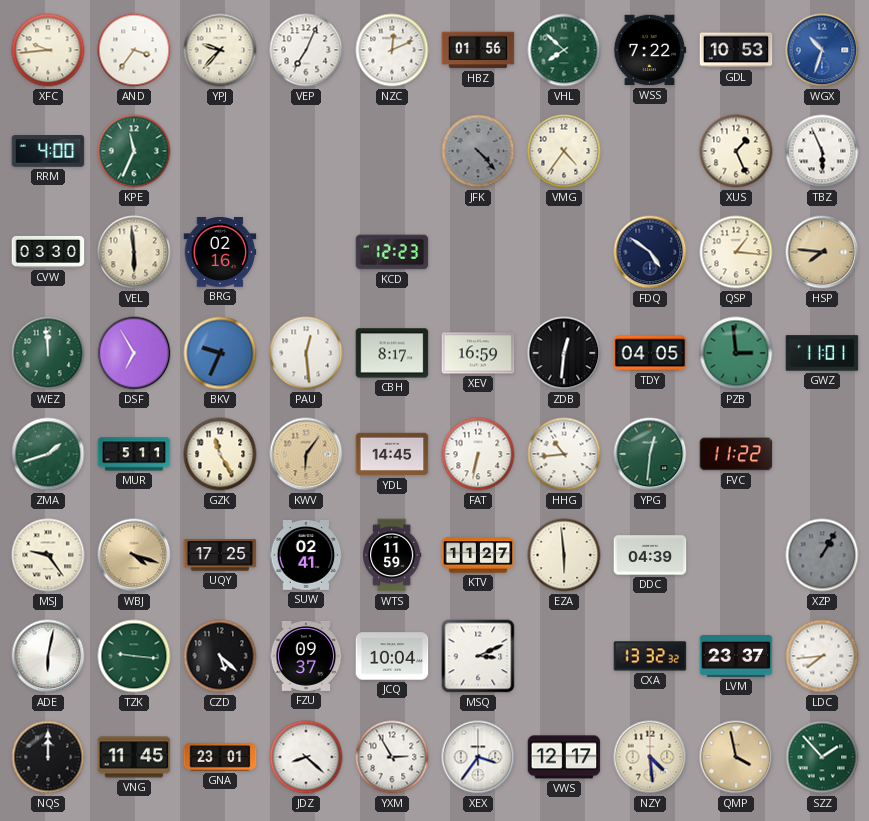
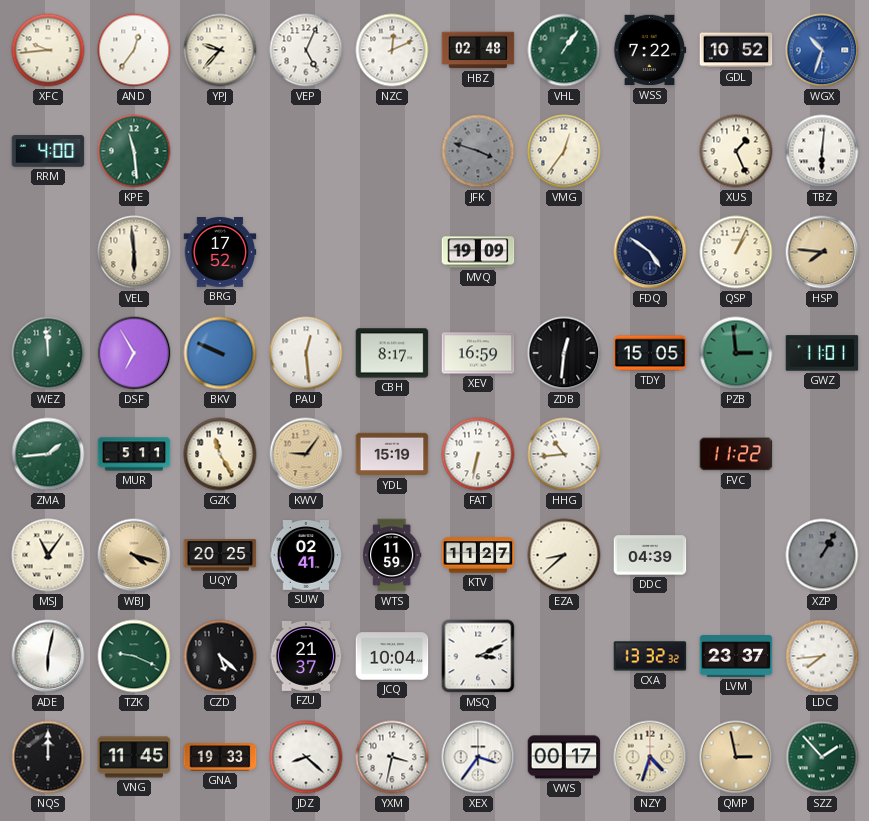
AND: 3:36 -> 12:36
VEP: 7:04 -> 5:04
HBZ: 01:56 -> 02:48
VHL: 7:52 -> 1:06
GDL: 10:53 -> 10:52
KPE: 11:34 -> 11:29
JFK: 4:23 -> 3:48
VMG: 4:36 -> 12:36
TBZ: 5:56 -> 6:01
CVW: 03:30 -> none
BRG: 02:16 -> 17:52
KCD: 12:23 -> none
MVQ: none -> 19:09
QSP: 1:16 -> 1:04
BKV: 9:34 -> 9:49
TDY: 04:05 -> 15:05
ZMA: 1:42 -> 1:44
KWV: 6:06 -> 9:06
YDL: 14:45 -> 15:19
YPG: 12:31 -> none
MSJ: 9:24 -> 11:06
UQY: 17:25 -> 20:25
EZA: 5:59 -> 8:38
TZK: 9:16 -> 9:19
FZU: 09:37 -> 21:37
GNA: 23:01 -> 19:33
YXM: 2:55 -> 3:32
VWS: 12:17 -> 00:17
NZY: 4:29 -> 4:33
QMP: 3:58 -> 2:58
